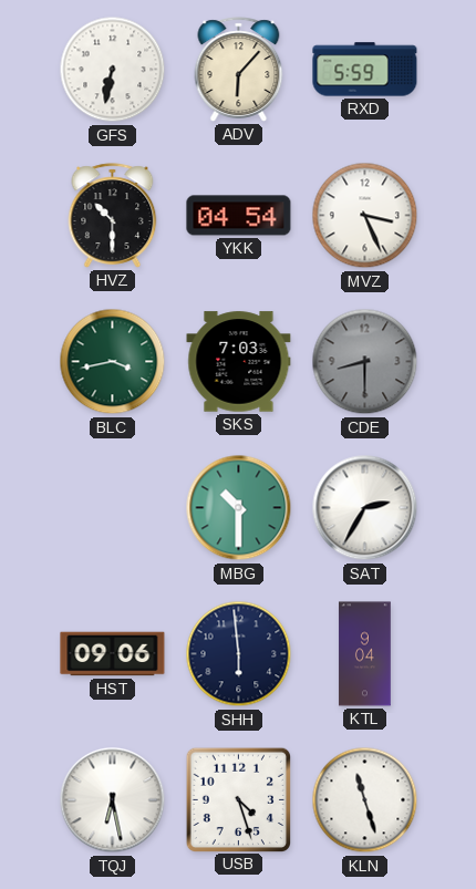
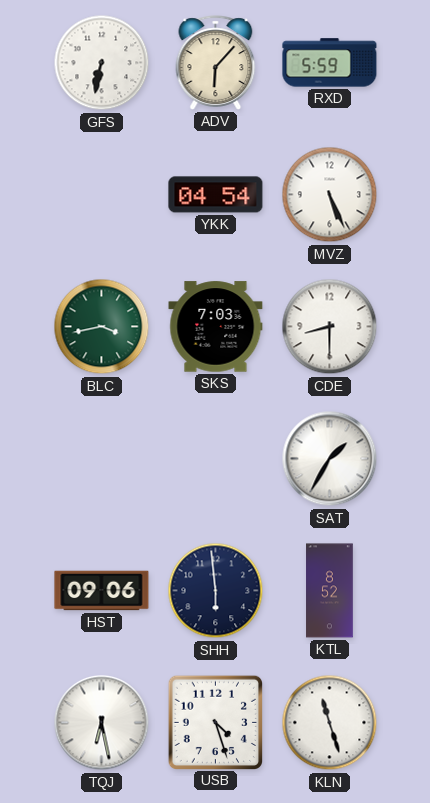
HVZ: 10:30 -> none
MVZ: 3:26 -> 5:26
CDE dial: grey -> white
MBG: 10:30 -> none
SAT: 2:35 -> 1:35
KTL: 9:04 -> 8:52
